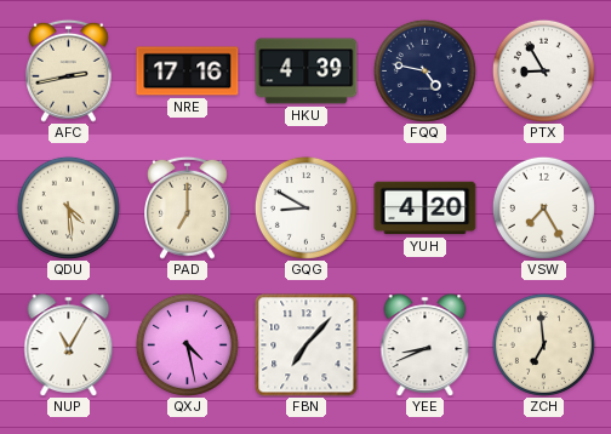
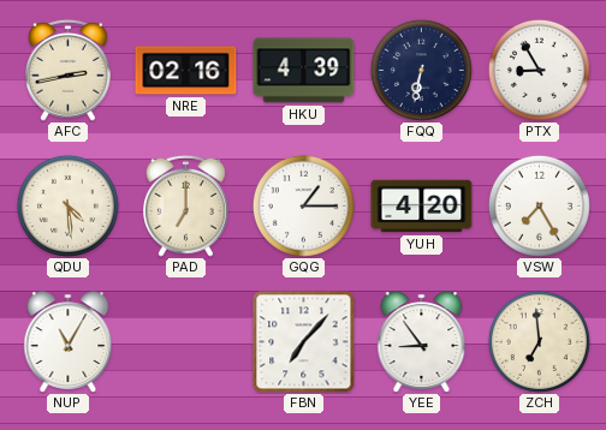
NRE: 17:16 -> 02:16
FQQ: 4:47 -> 6:32
GQG: 8:50 -> 1:15
QXJ: 4:28 -> none
YEE: 8:41 -> 8:54
